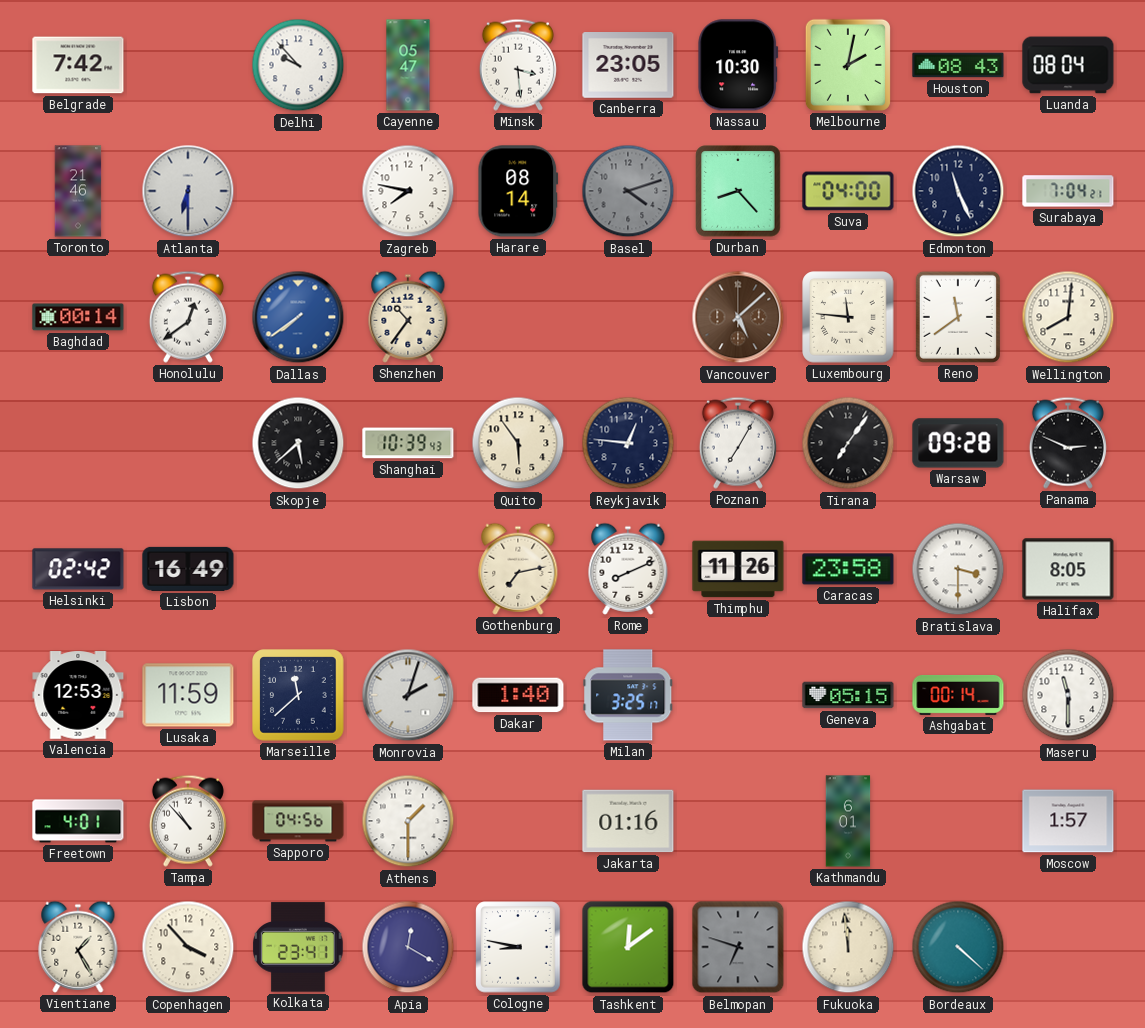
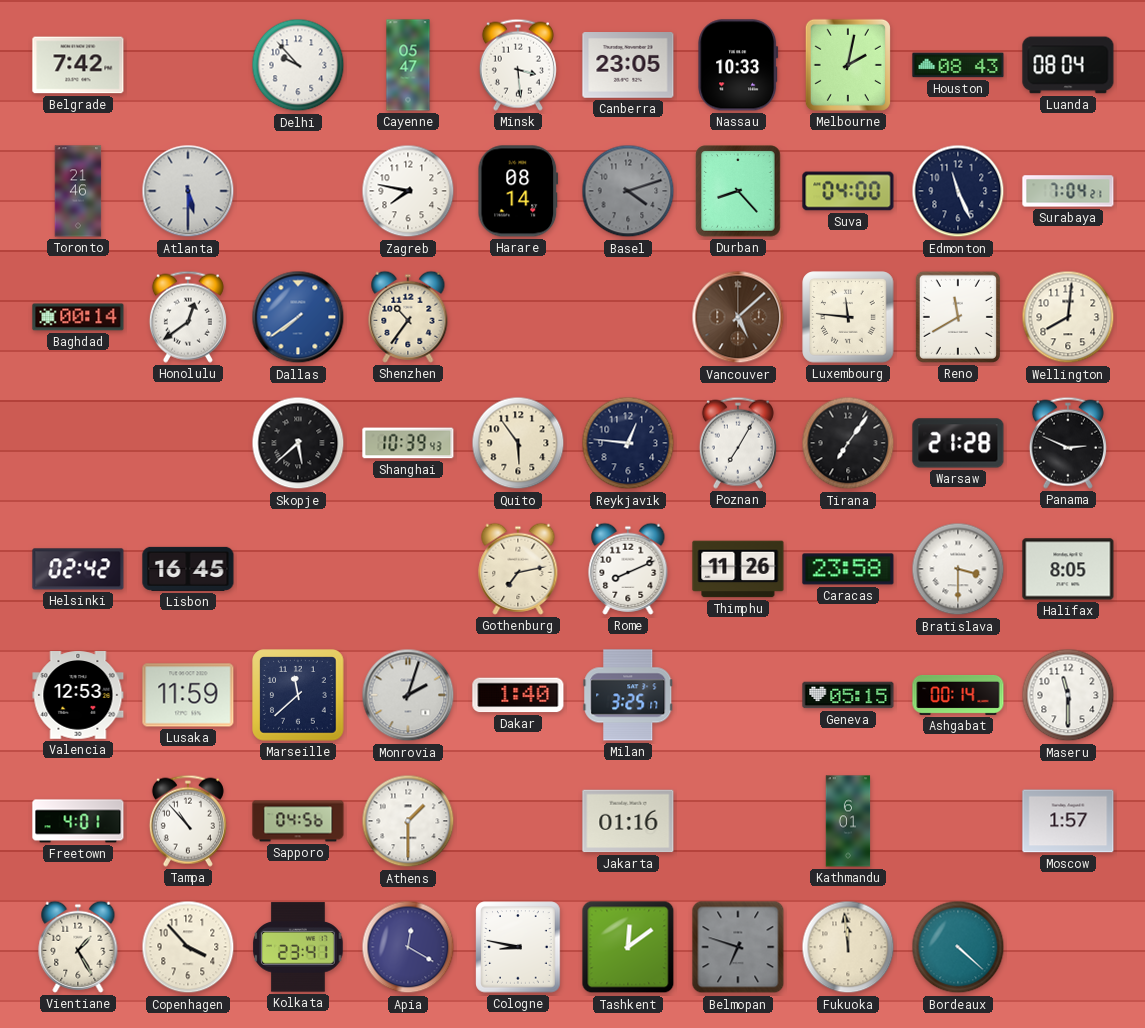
Nassau: 10:30 -> 10:33
Atlanta: 6:30 -> 5:30
Reno: 11:39 -> 11:40
Warsaw: 09:28 -> 21:28
Lisbon: 16:49 -> 16:45
